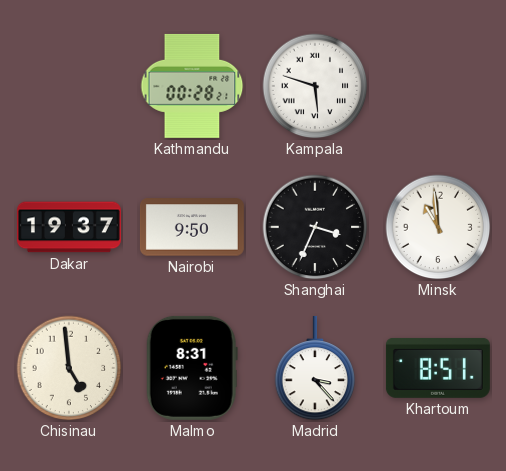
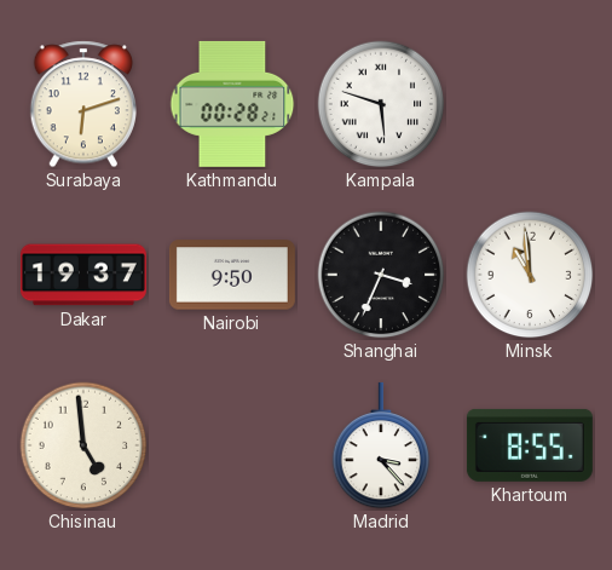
Surabaya: none -> 6:12
Malmo: 8:31 -> none
Khartoum: 8:51 -> 8:55
